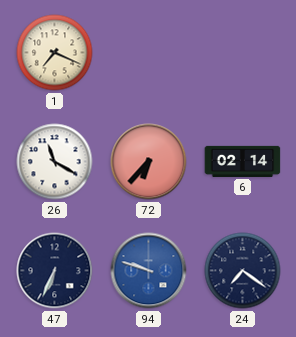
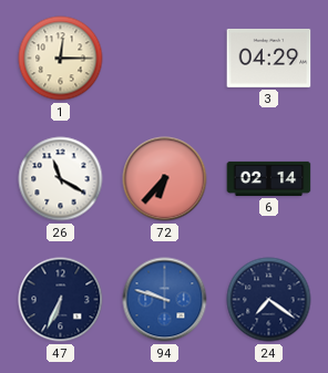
1: 7:19 -> 12:15
3: none -> 04:29
